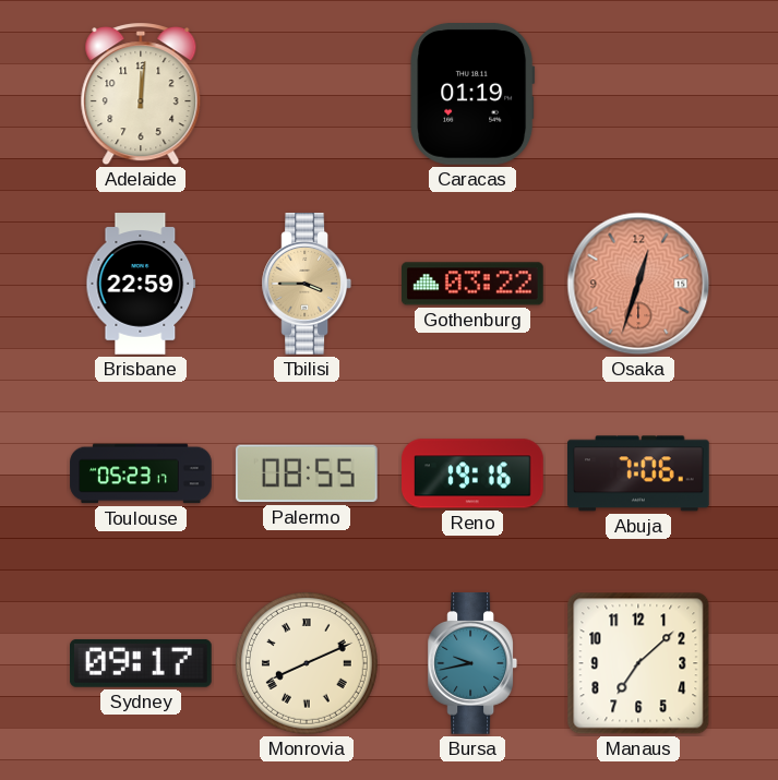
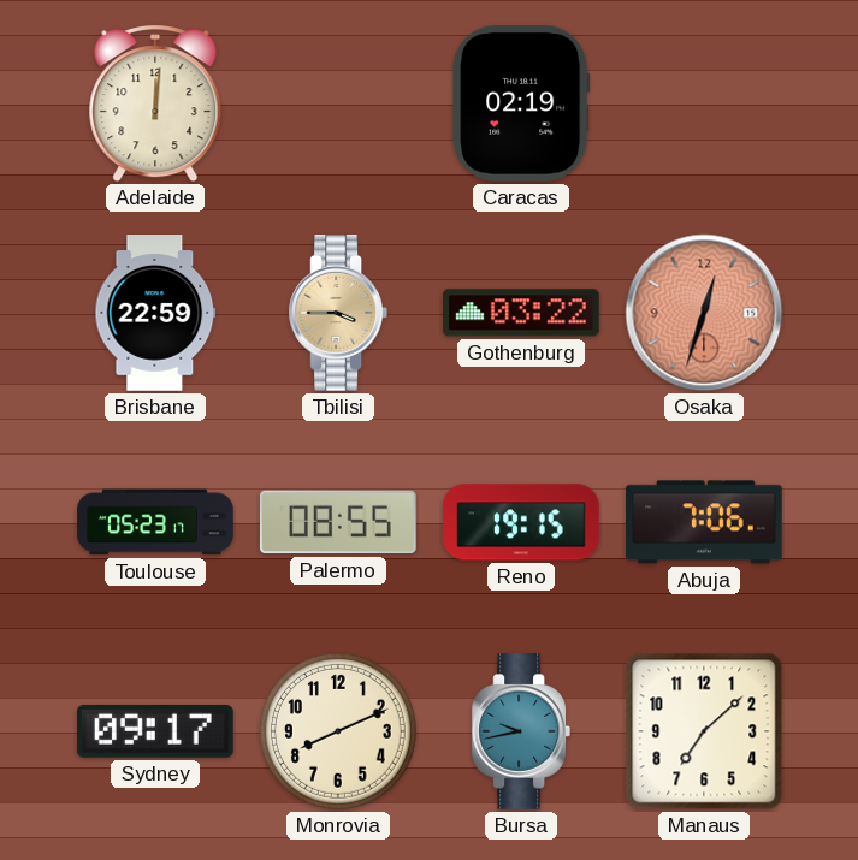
Caracas: 01:19 -> 02:19
Reno: 19:16 -> 19:15
Monrovia numerals: Roman -> Arabic
